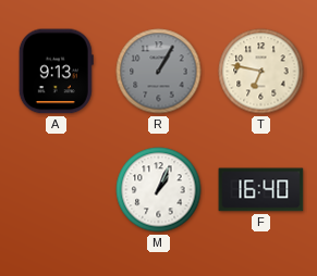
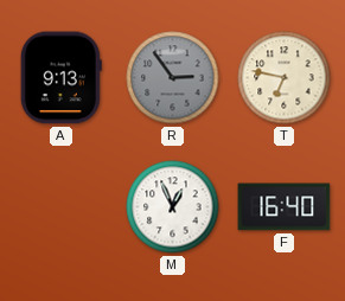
R: 1:05 -> 2:54
M: 1:04 -> 12:56
